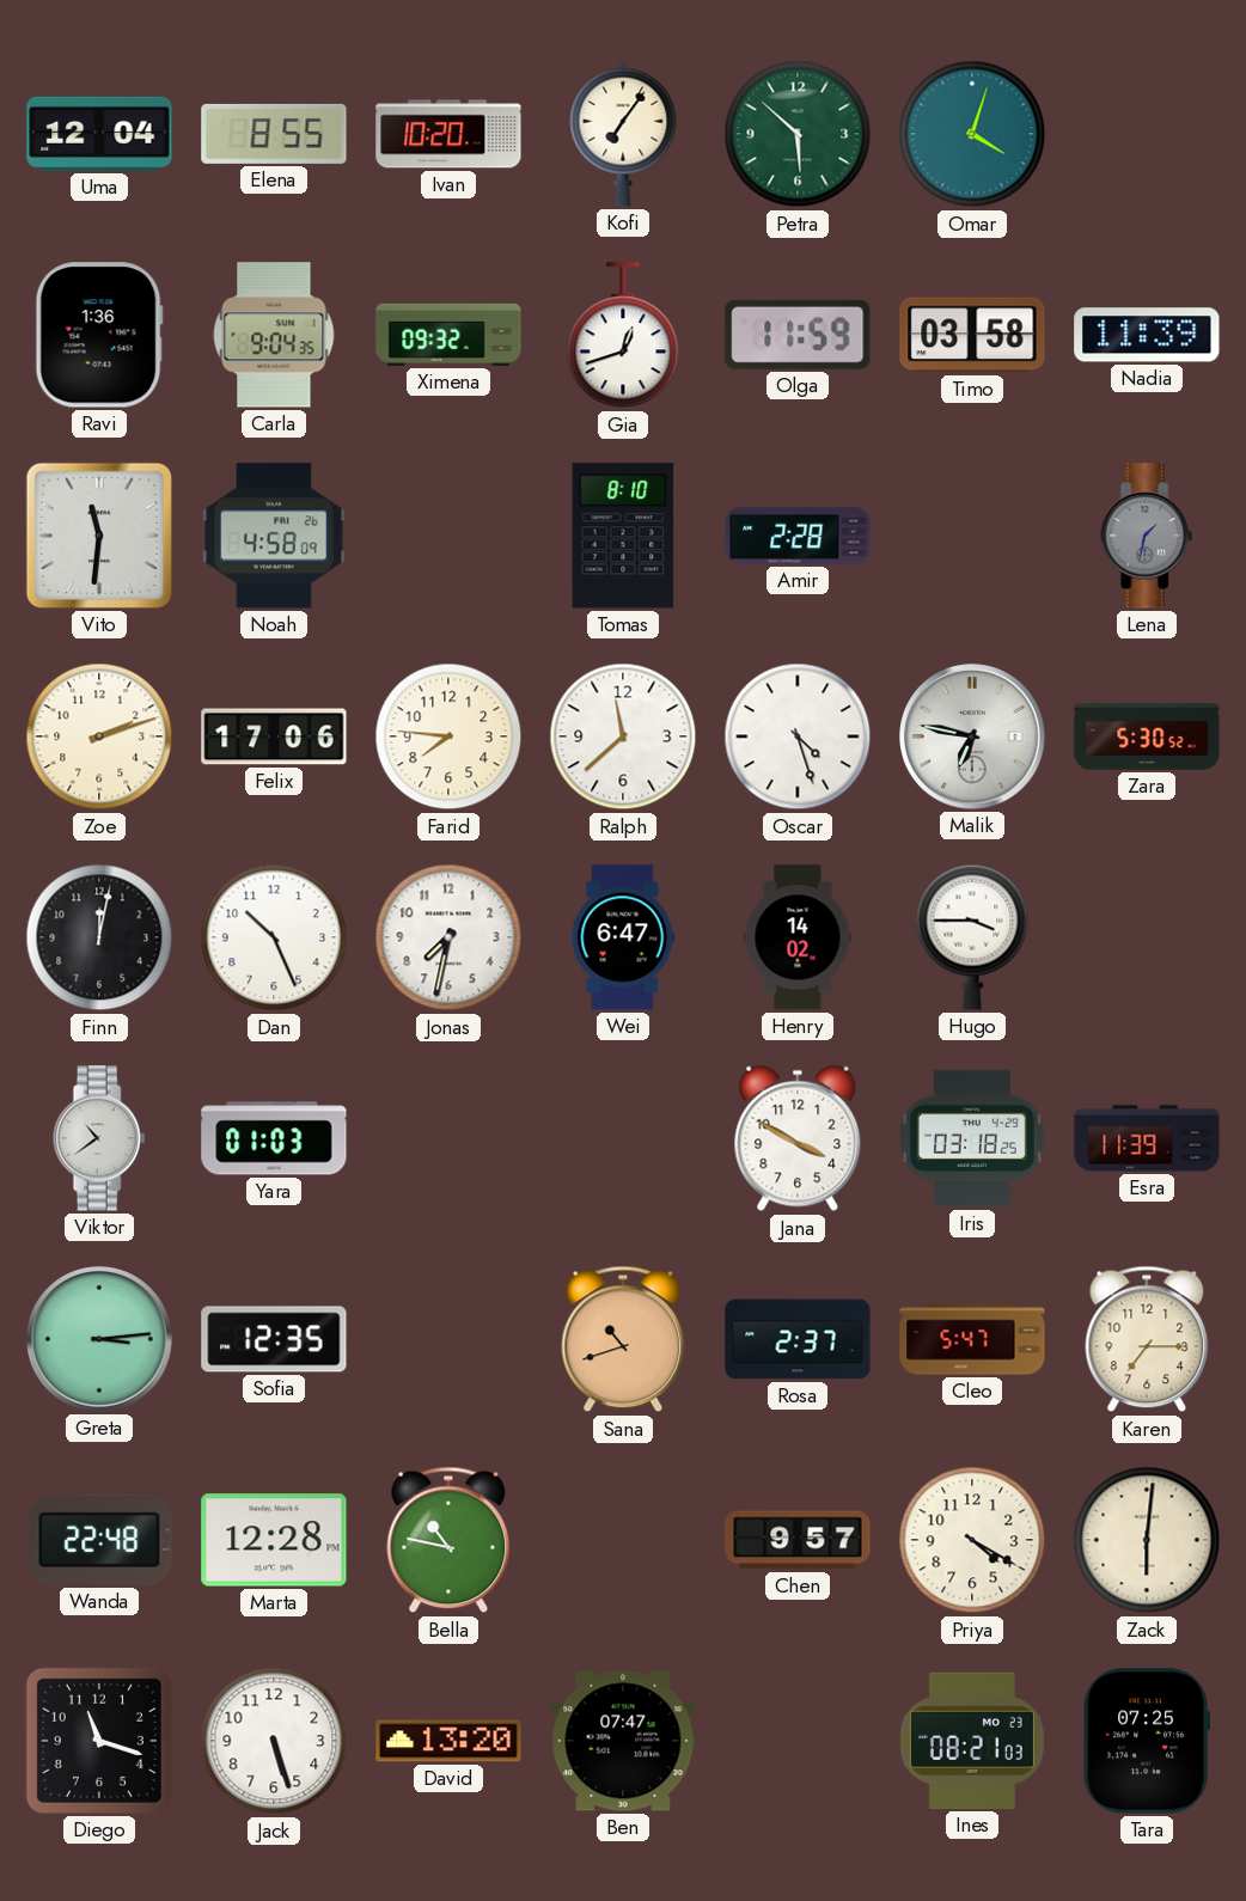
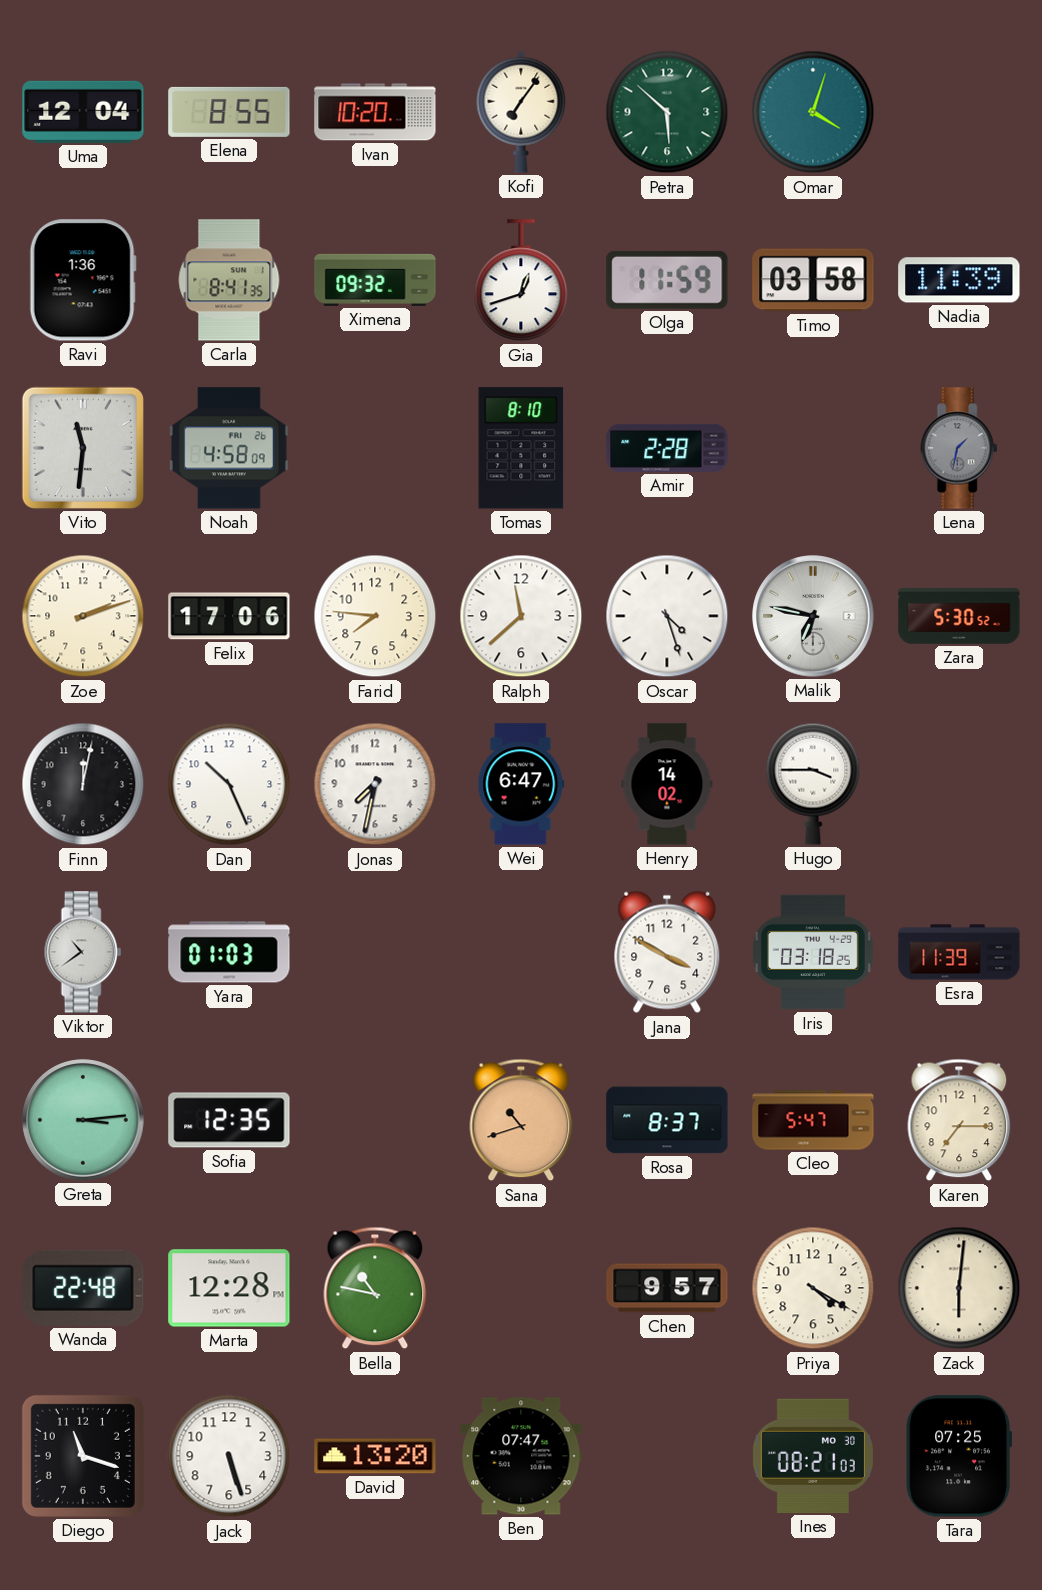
Carla: 9:04 -> 8:41
Rosa: 2:37 -> 8:37
Ines date: MO 23 -> MO 30
